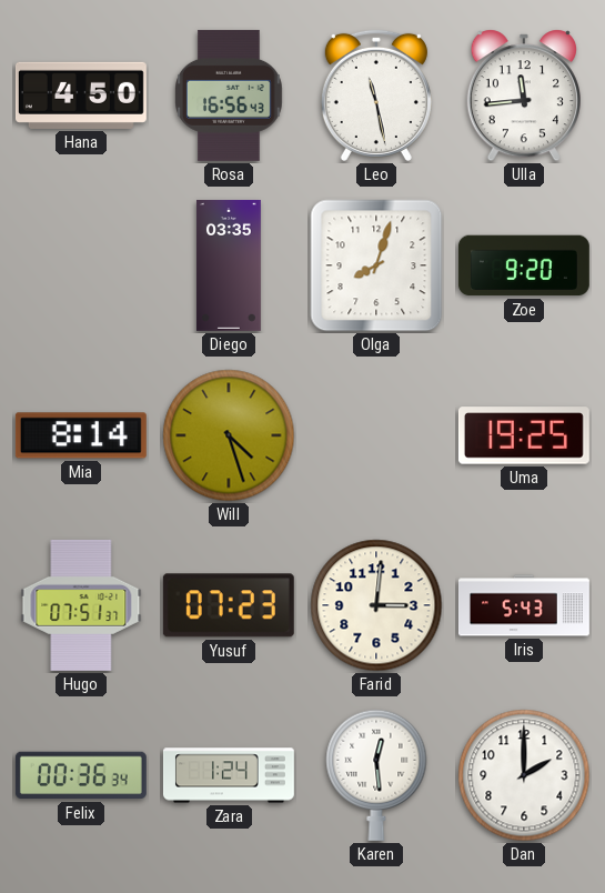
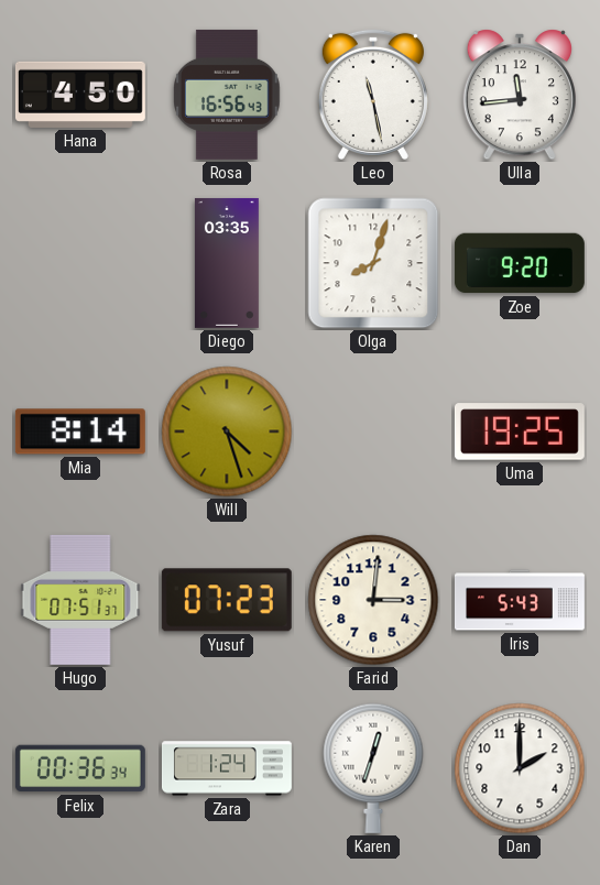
Karen: 12:29 -> 12:33
